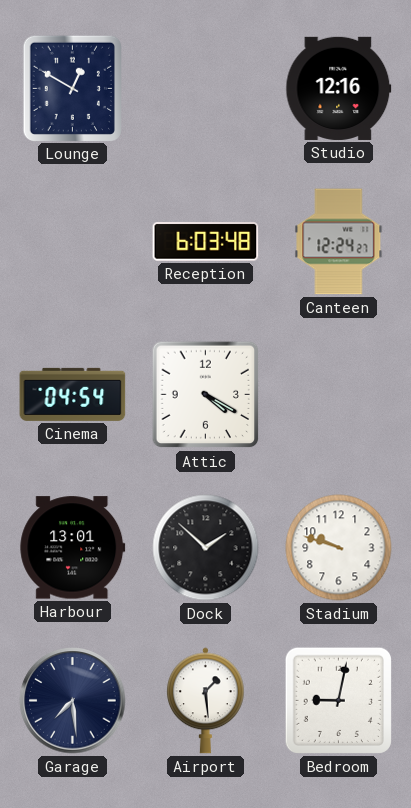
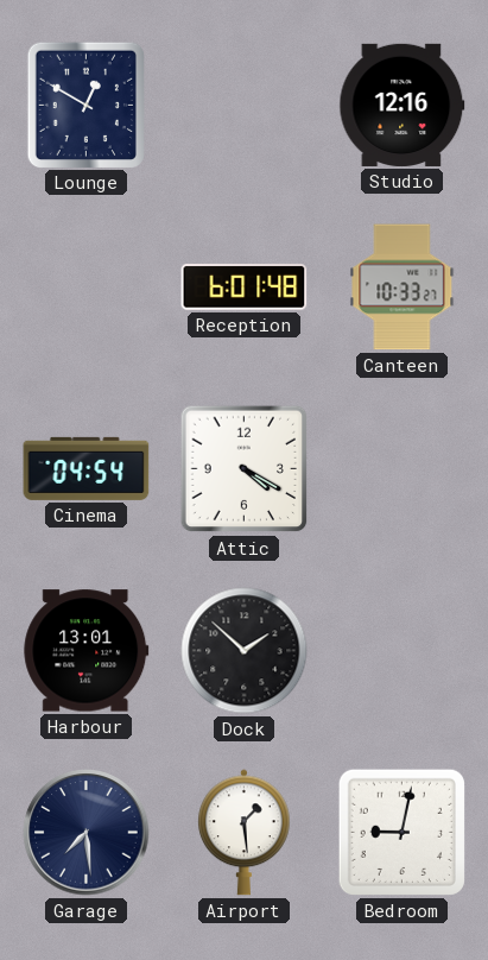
Reception: 6:03 -> 6:01
Canteen: 12:24 -> 10:33
Stadium: 9:48 -> none
